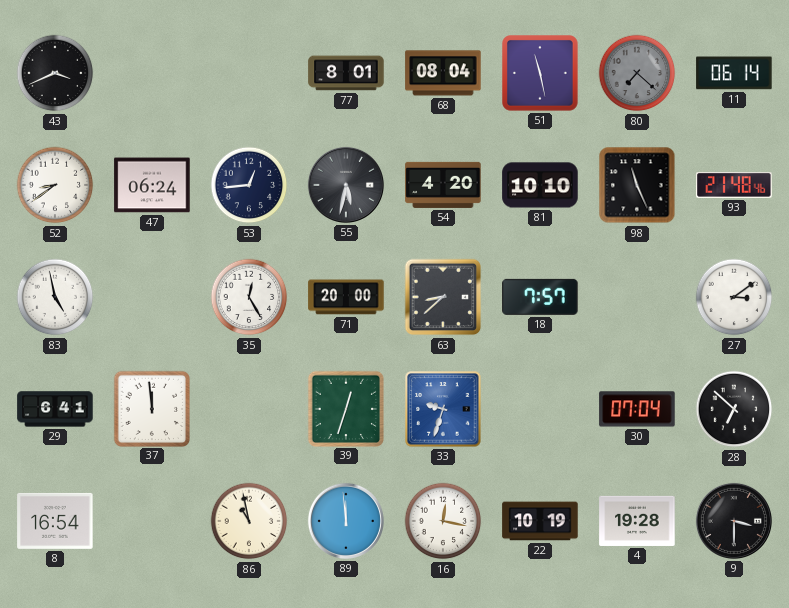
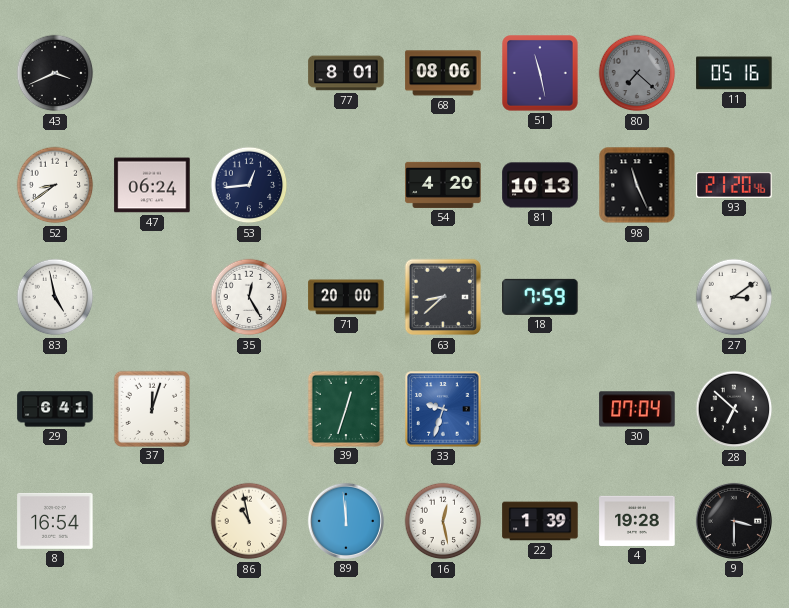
68: 08:04 -> 08:06
11: 06:14 -> 05:16
55: 5:32 -> none
81: 10:10 -> 10:13
93: 21:48 -> 21:20
18: 7:57 -> 7:59
37: 11:59 -> 12:03
16: 12:17 -> 12:28
22: 10:19 -> 1:39
